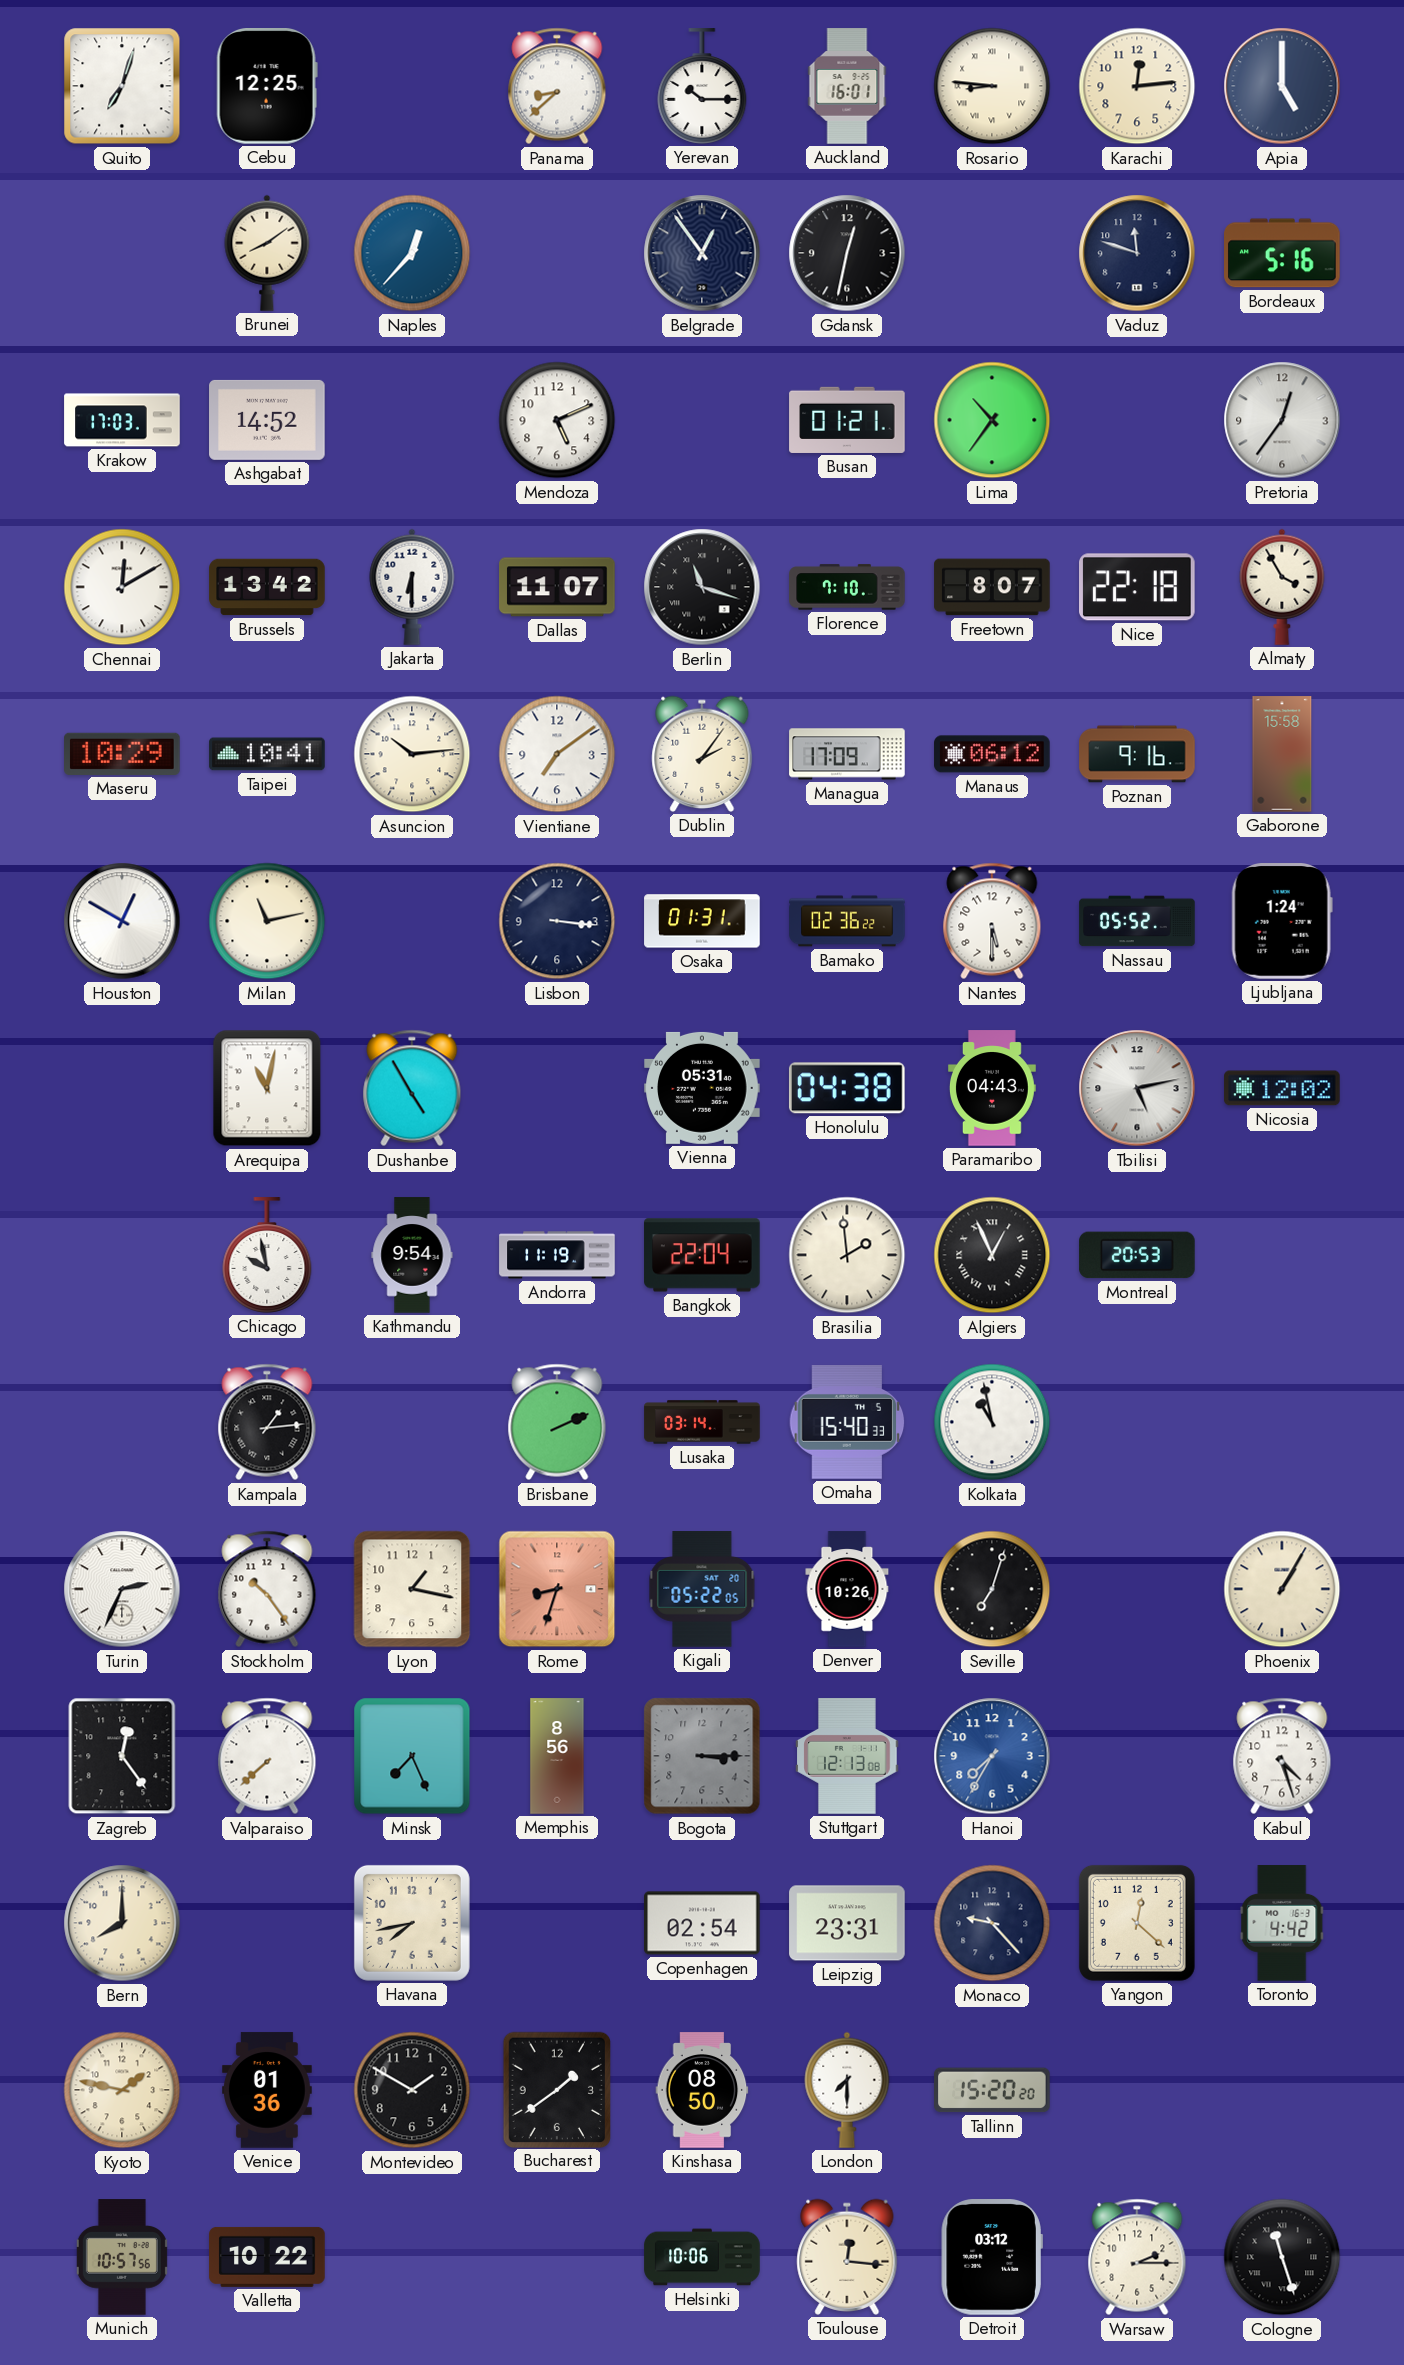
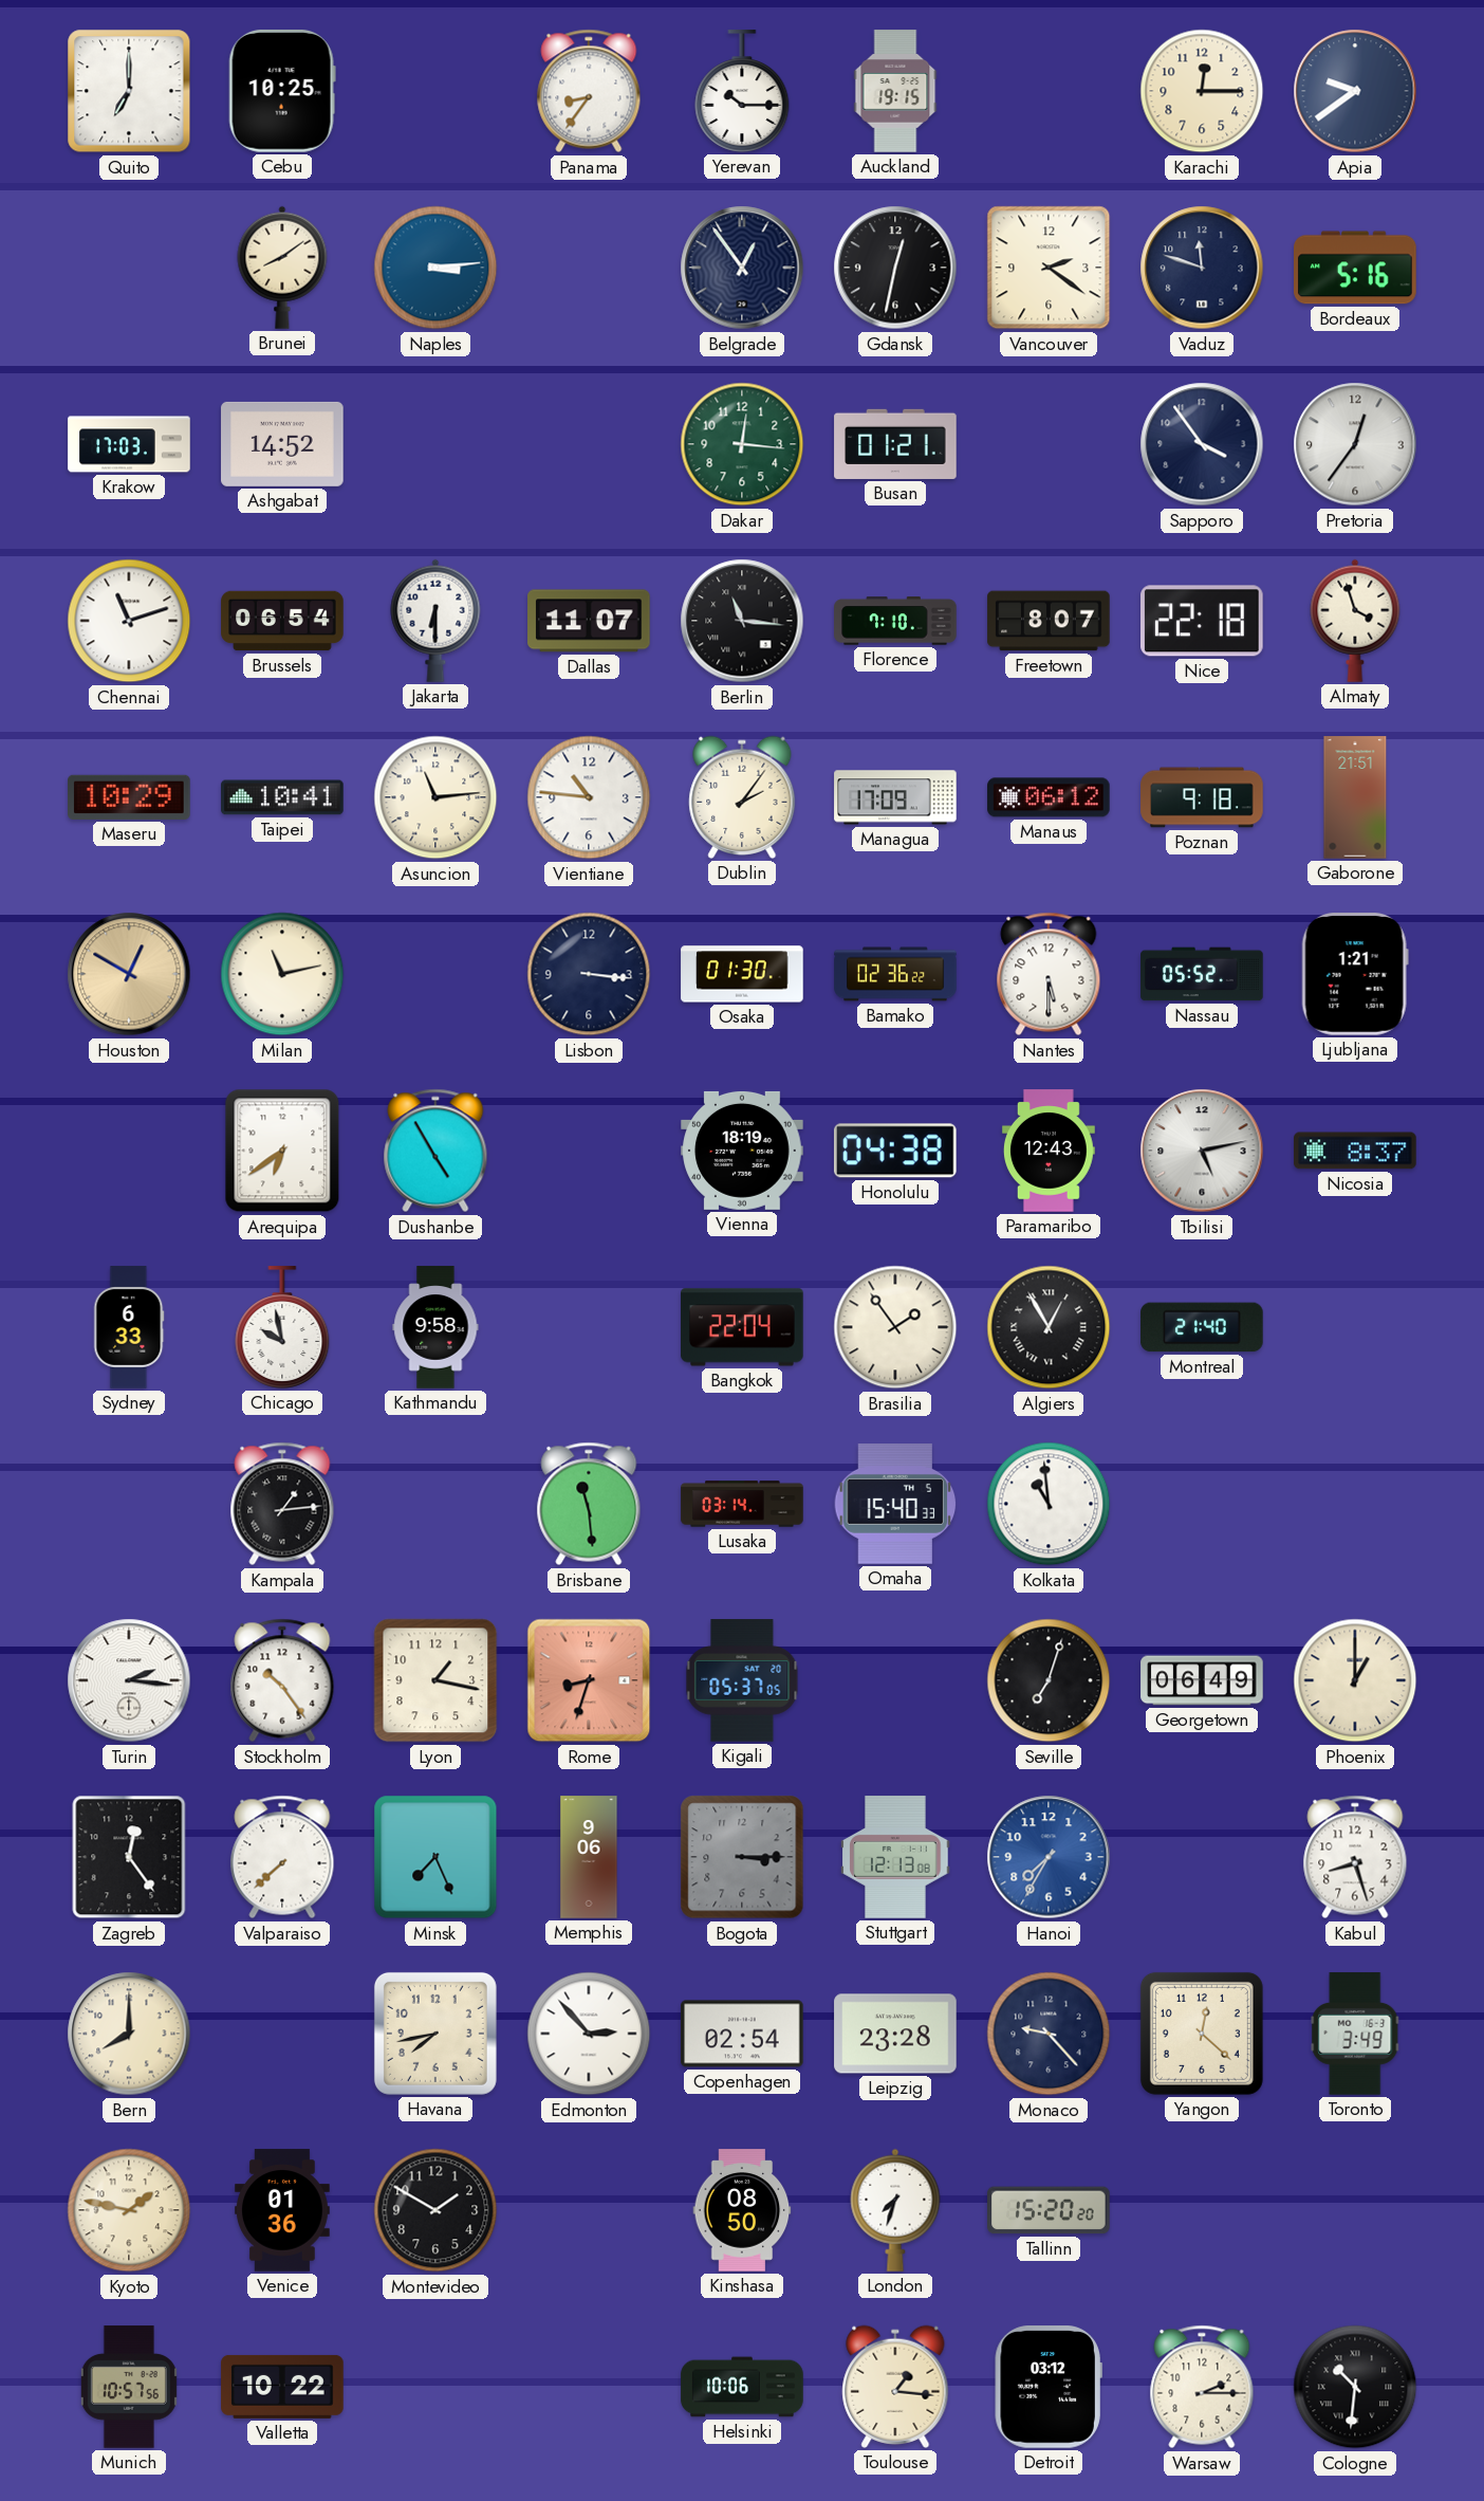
Quito: 7:03 -> 7:00
Cebu: 12:25 -> 10:25
Panama: 8:38 -> 8:36
Auckland: 16:01 -> 19:15
Rosario: 8:46 -> none
Karachi: 12:14 -> 12:15
Apia: 5:00 -> 9:39
Naples: 12:37 -> 3:14
Vancouver: none -> 2:21
Mendoza: 5:11 -> none
Dakar: none -> 12:16
Lima: 10:36 -> none
Sapporo: none -> 3:54
Chennai: 12:10 -> 11:12
Brussels: 13:42 -> 06:54
Berlin: 11:18 -> 11:16
Almaty: 3:55 -> 3:57
Asuncion: 10:14 -> 11:14
Vientiane: 7:09 -> 10:46
Poznan: 9:16 -> 9:18
Gaborone: 15:58 -> 21:51
Houston dial: white -> champagne
Osaka: 01:31 -> 01:30
Ljubljana: 1:24 -> 1:21
Arequipa: 11:02 -> 6:39
Vienna: 05:31 -> 18:19
Paramaribo: 04:43 -> 12:43
Nicosia: 12:02 -> 8:37
Sydney: none -> 6:33
Kathmandu: 9:54 -> 9:58
Andorra: 11:19 -> none
Brasilia: 1:59 -> 1:54
Algiers: 12:56 -> 12:55
Montreal: 20:53 -> 21:40
Brisbane: 2:11 -> 11:29
Kolkata: 10:58 -> 10:59
Turin: 2:34 -> 2:16
Kigali: 05:22 -> 05:37
Denver: 10:26 -> none
Georgetown: none -> 06:49
Phoenix: 1:05 -> 1:00
Memphis: 8:56 -> 9:06
Kabul: 4:27 -> 8:27
Edmonton: none -> 2:53
Leipzig: 23:31 -> 23:28
Toronto: 4:42 -> 3:49
Bucharest: 1:39 -> none
London: 7:30 -> 7:33
Toulouse: 12:16 -> 1:16
Cologne: 11:27 -> 10:31
